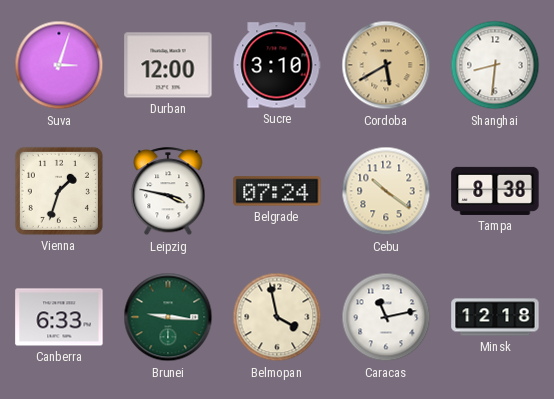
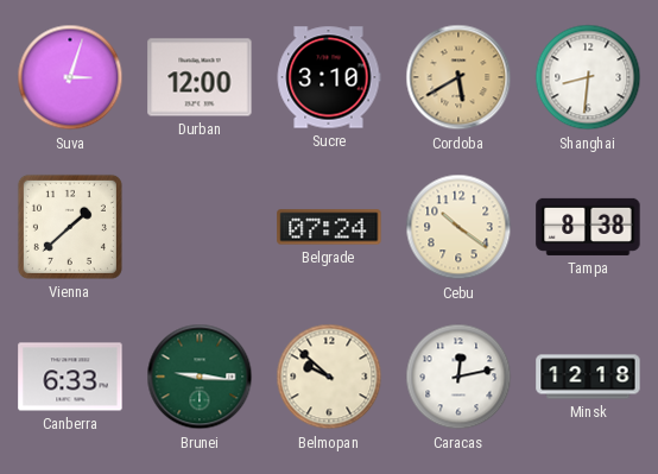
Vienna: 1:33 -> 1:38
Leipzig: 3:47 -> none
Belmopan: 3:58 -> 9:52
Caracas: 11:13 -> 12:13
